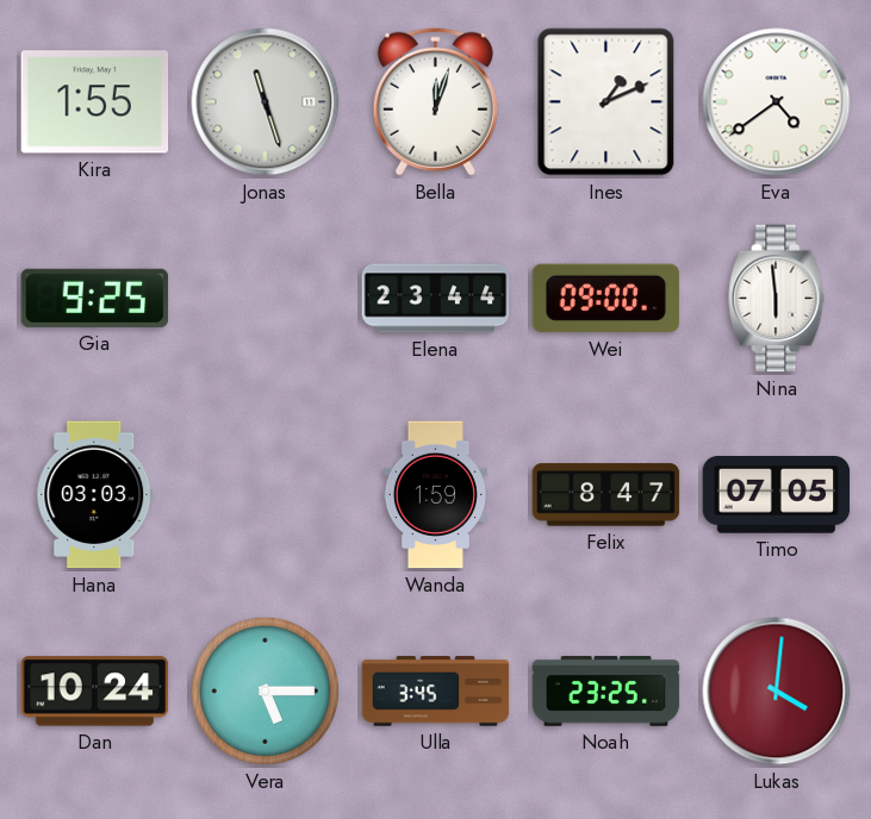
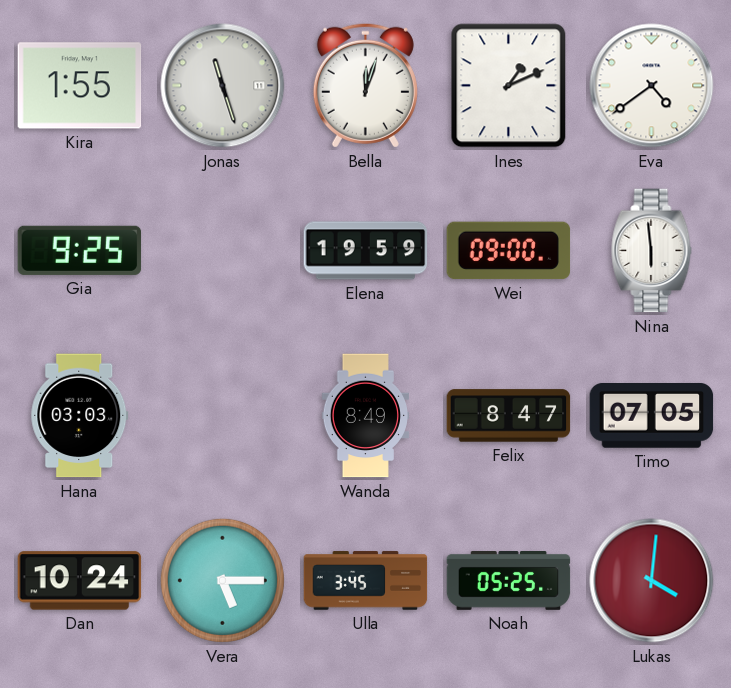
Elena: 23:44 -> 19:59
Wanda: 1:59 -> 8:49
Noah: 23:25 -> 05:25
